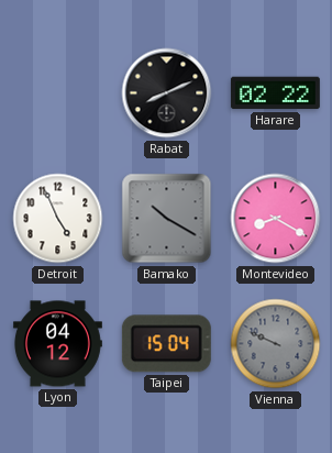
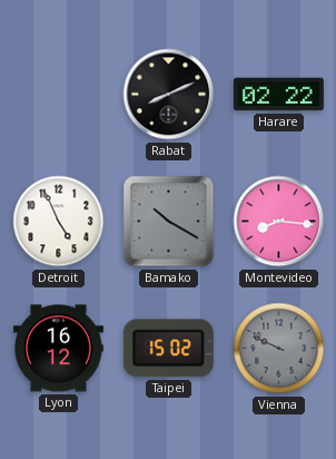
Montevideo: 8:20 -> 8:16
Lyon: 04:12 -> 16:12
Taipei: 15:04 -> 15:02
